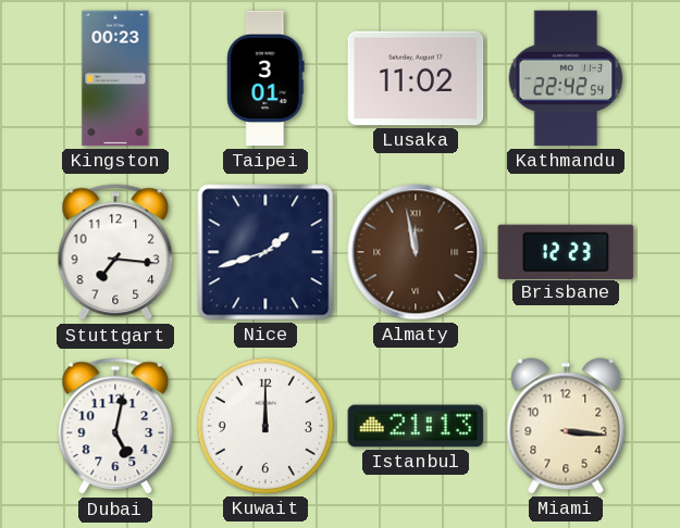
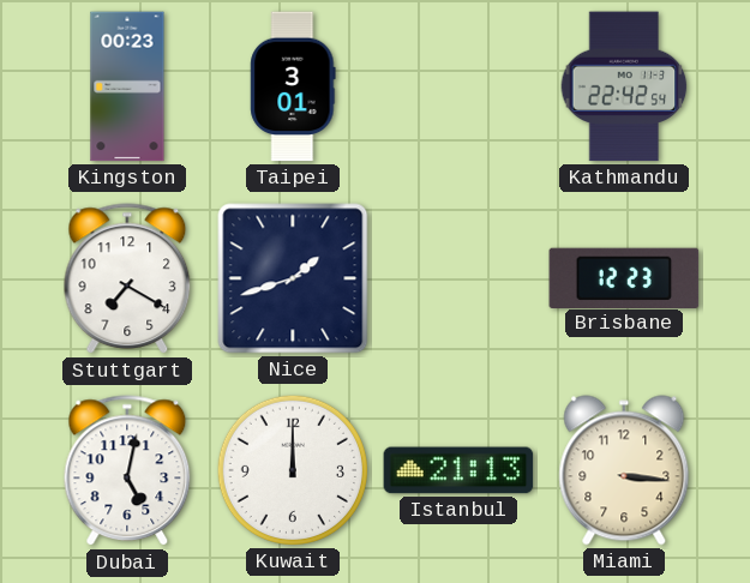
Lusaka: 11:02 -> none
Stuttgart: 7:16 -> 7:20
Almaty: 11:58 -> none
